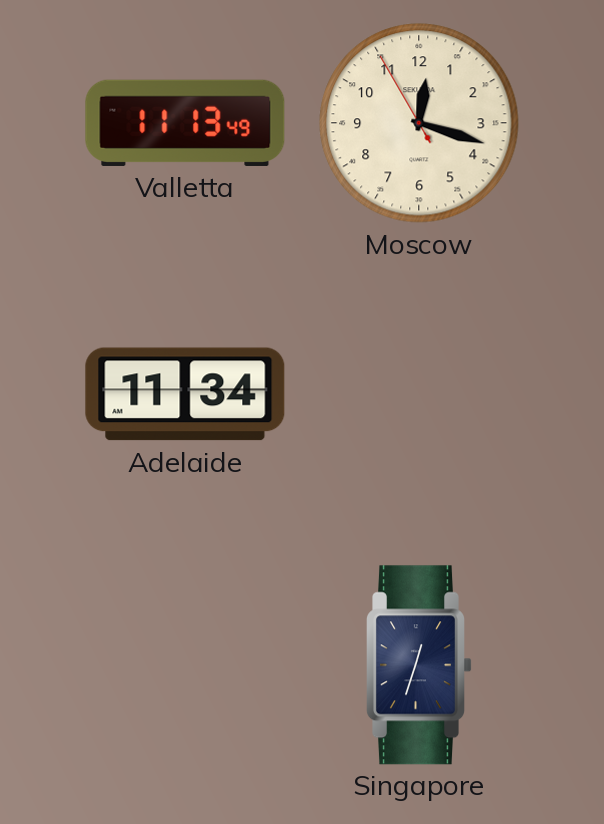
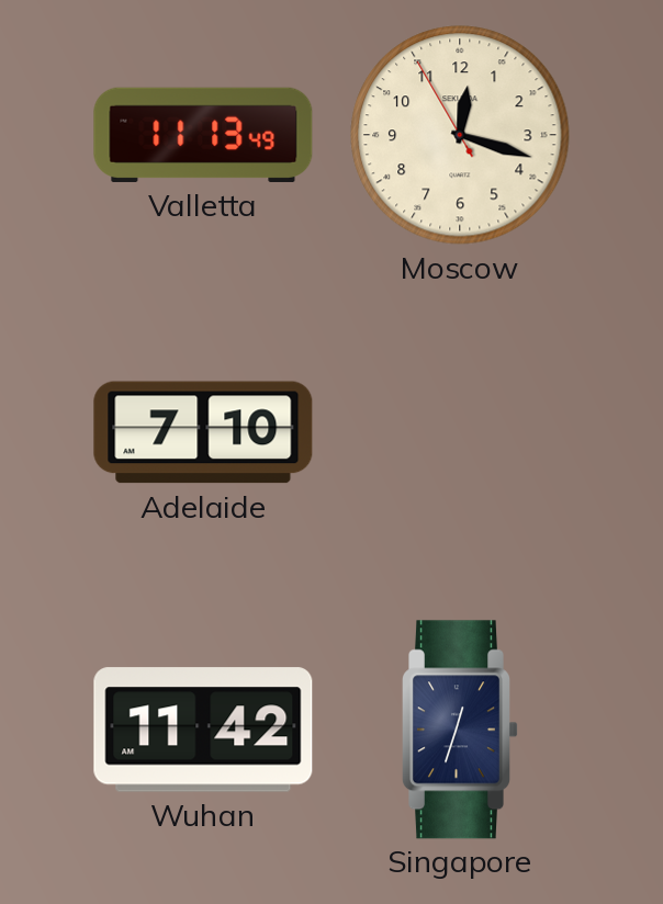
Adelaide: 11:34 -> 7:10
Wuhan: none -> 11:42
